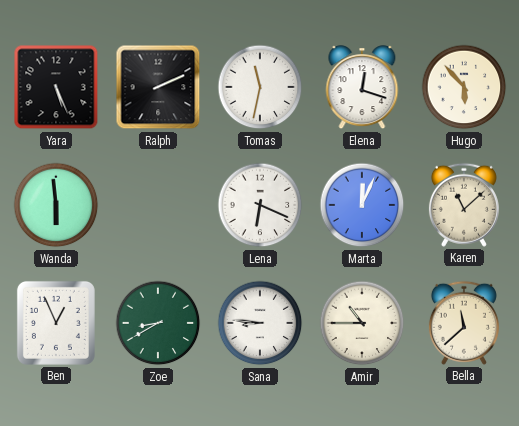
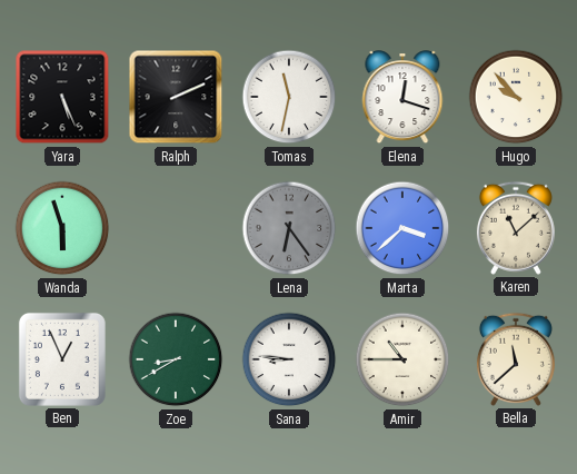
Hugo: 5:53 -> 9:53
Wanda: 5:59 -> 5:57
Lena: 6:19 -> 6:24
Lena dial: white -> grey
Marta: 12:04 -> 3:38
